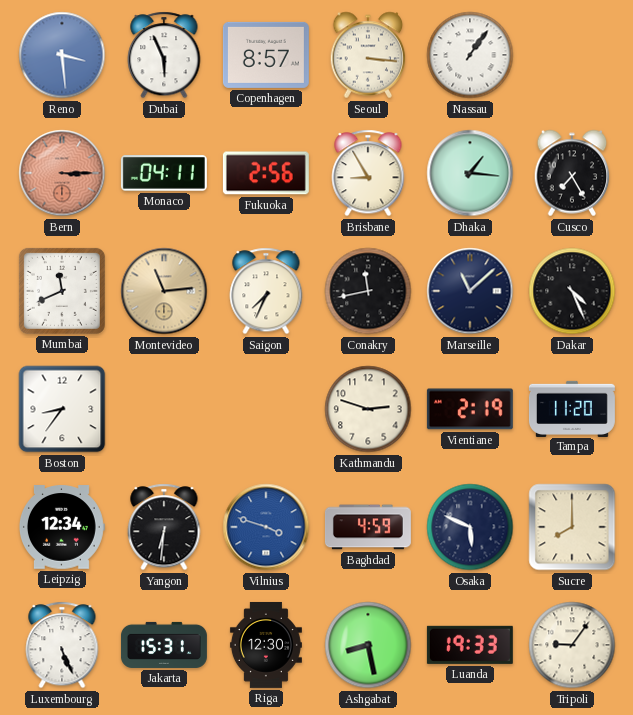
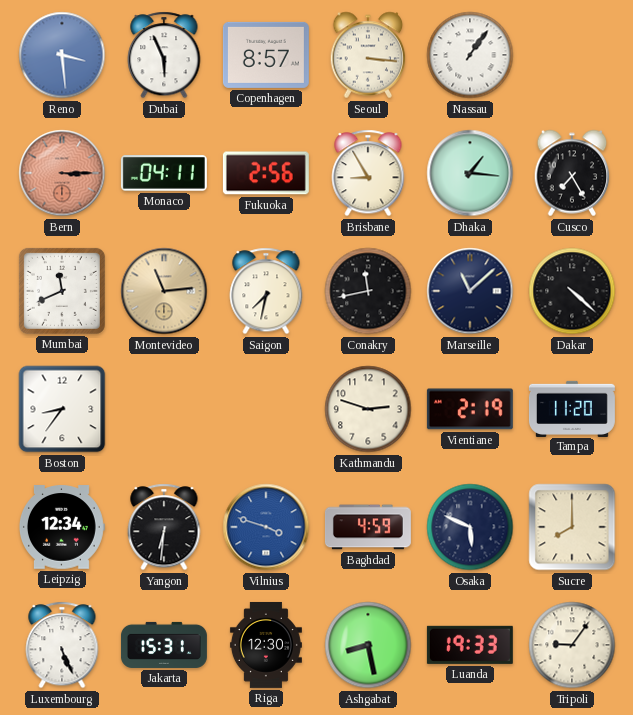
Saigon: 7:34 -> 7:32
Dakar: 4:26 -> 4:22
